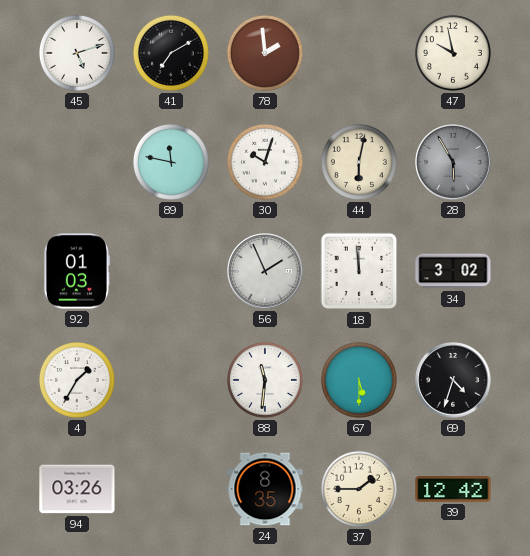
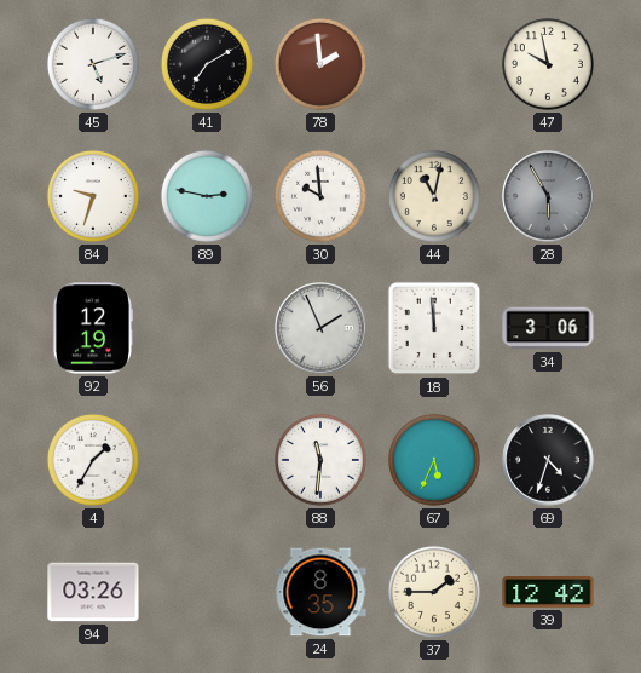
84: none -> 9:33
89: 11:47 -> 2:47
30: 10:03 -> 9:59
44: 6:02 -> 11:02
92: 01:03 -> 12:19
34: 3:02 -> 3:06
67: 5:30 -> 5:34
